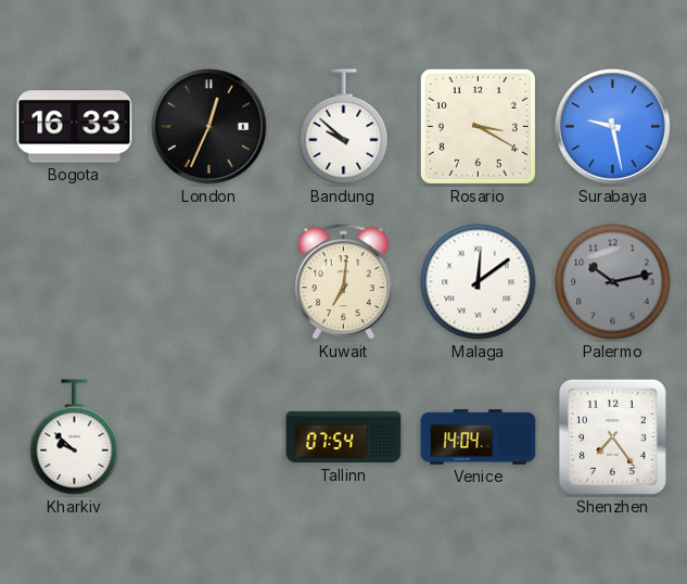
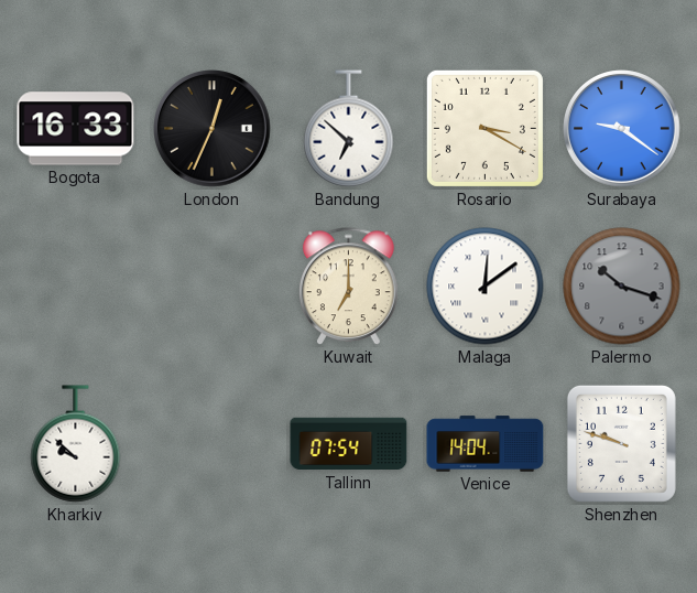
Bandung: 9:52 -> 6:52
Surabaya: 9:28 -> 9:21
Kuwait: 7:01 -> 7:00
Palermo: 10:13 -> 10:18
Shenzhen: 7:24 -> 9:48
